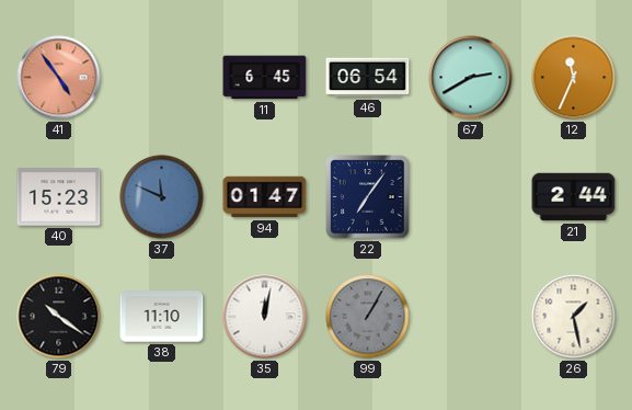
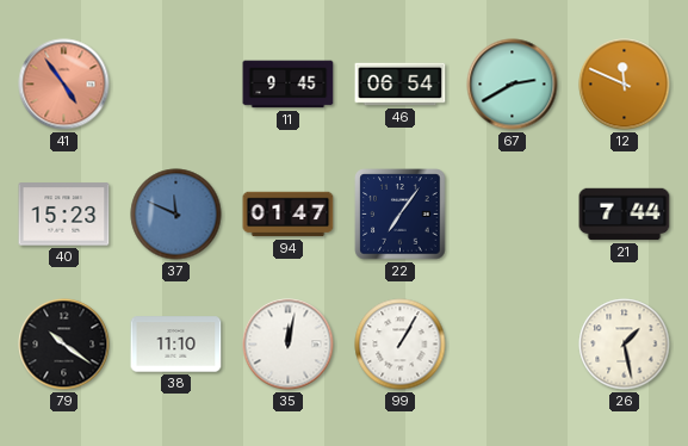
11: 6:45 -> 9:45
12: 11:34 -> 11:49
21: 2:44 -> 7:44
99 dial: grey -> white
